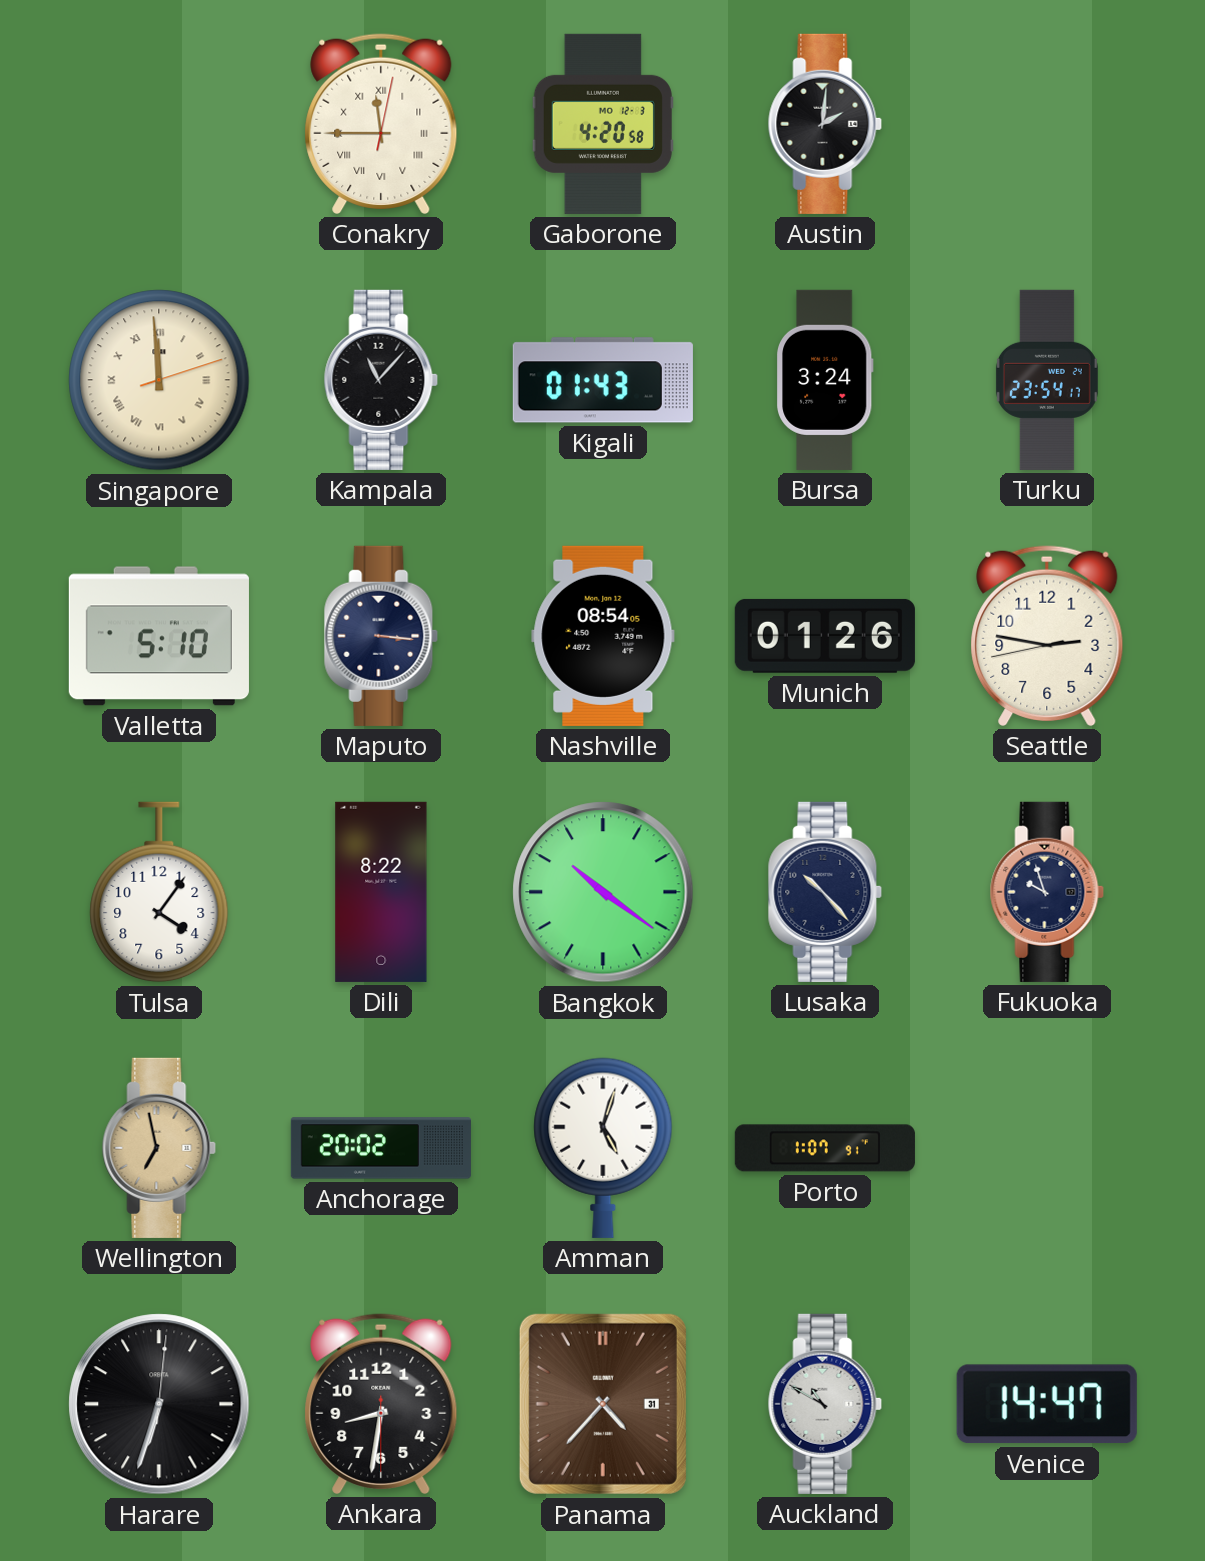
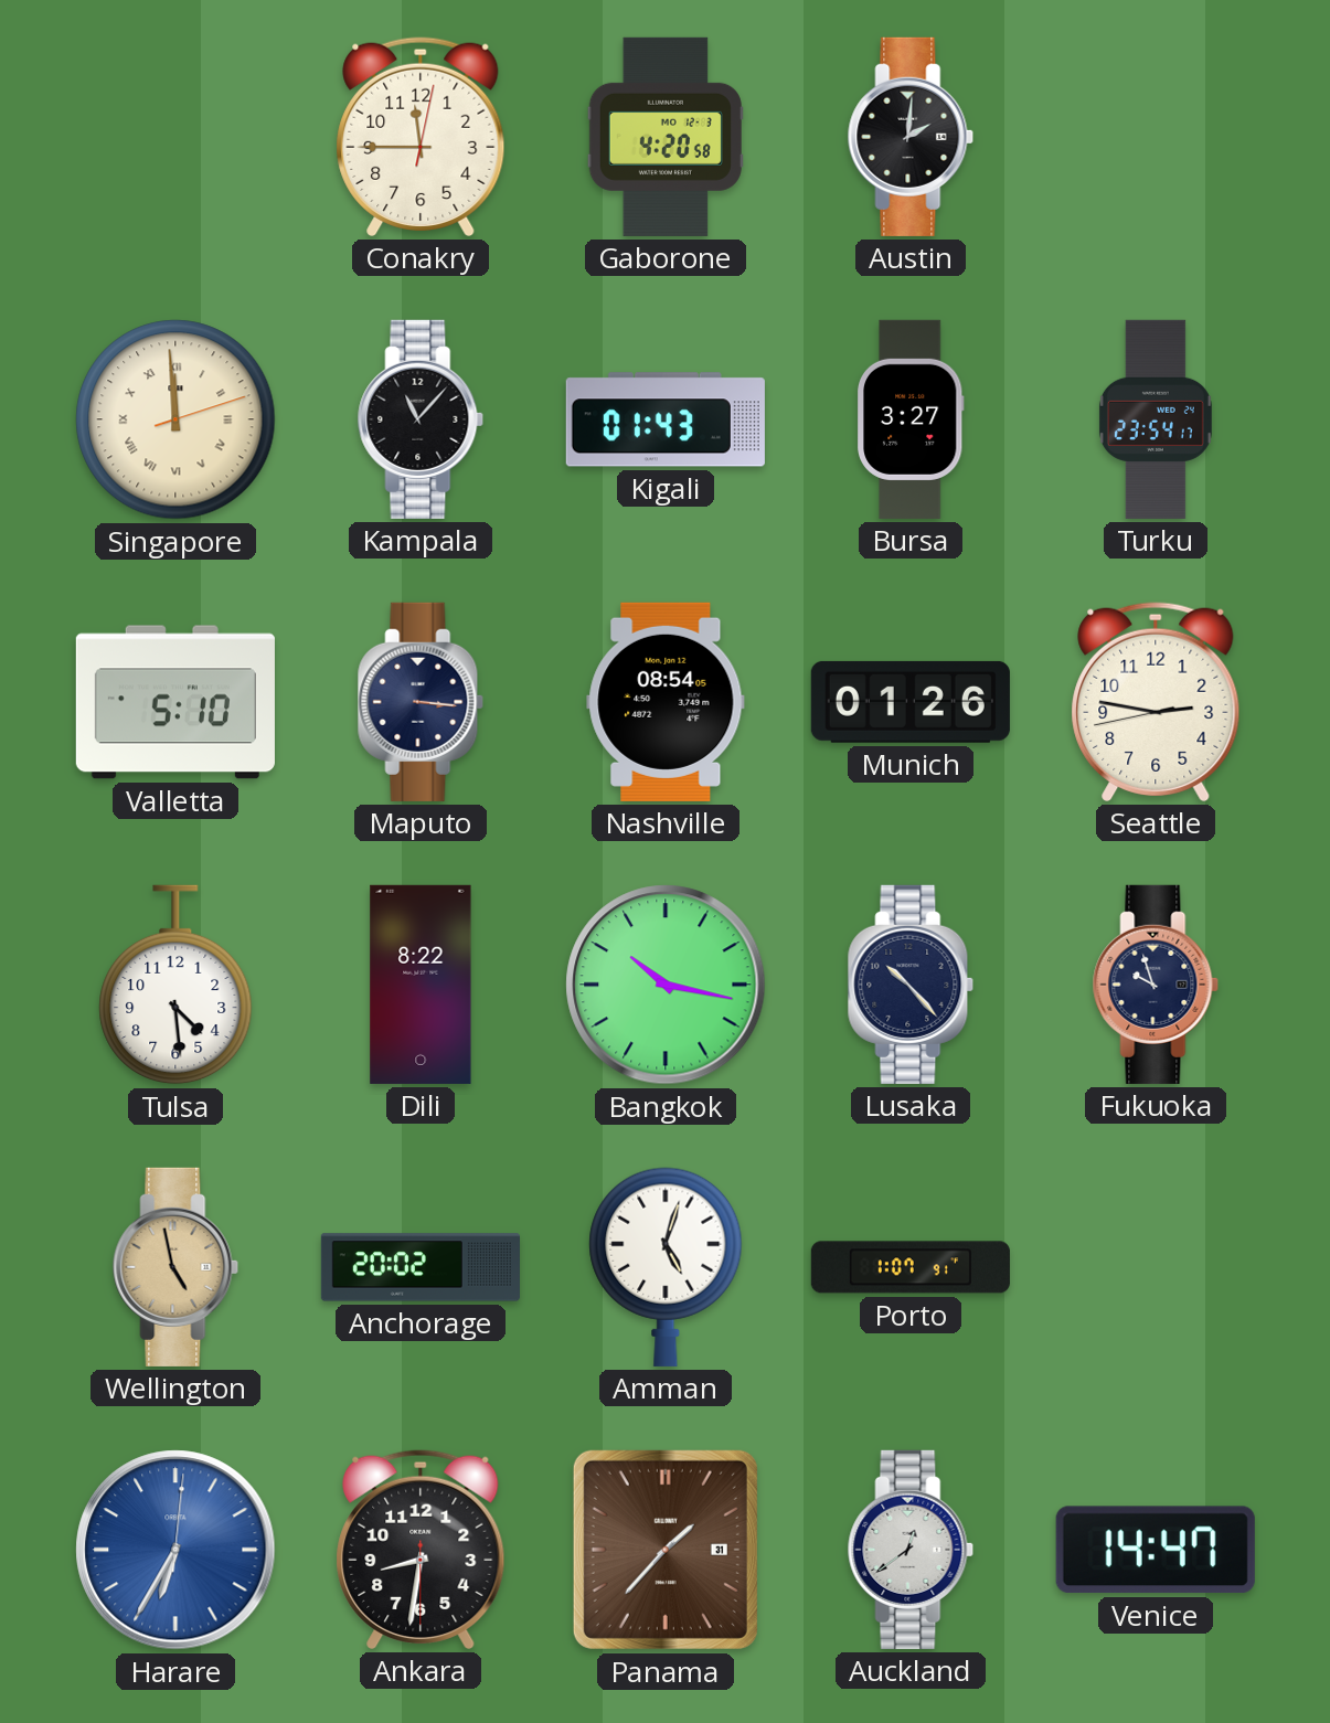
Conakry numerals: Roman -> Arabic
Bursa: 3:24 -> 3:27
Tulsa: 4:06 -> 4:29
Bangkok: 10:21 -> 10:17
Wellington: 6:58 -> 4:58
Harare: 6:33 -> 6:35
Harare dial: black -> blue
Panama: 4:37 -> 1:37
Auckland: 10:50 -> 12:39
